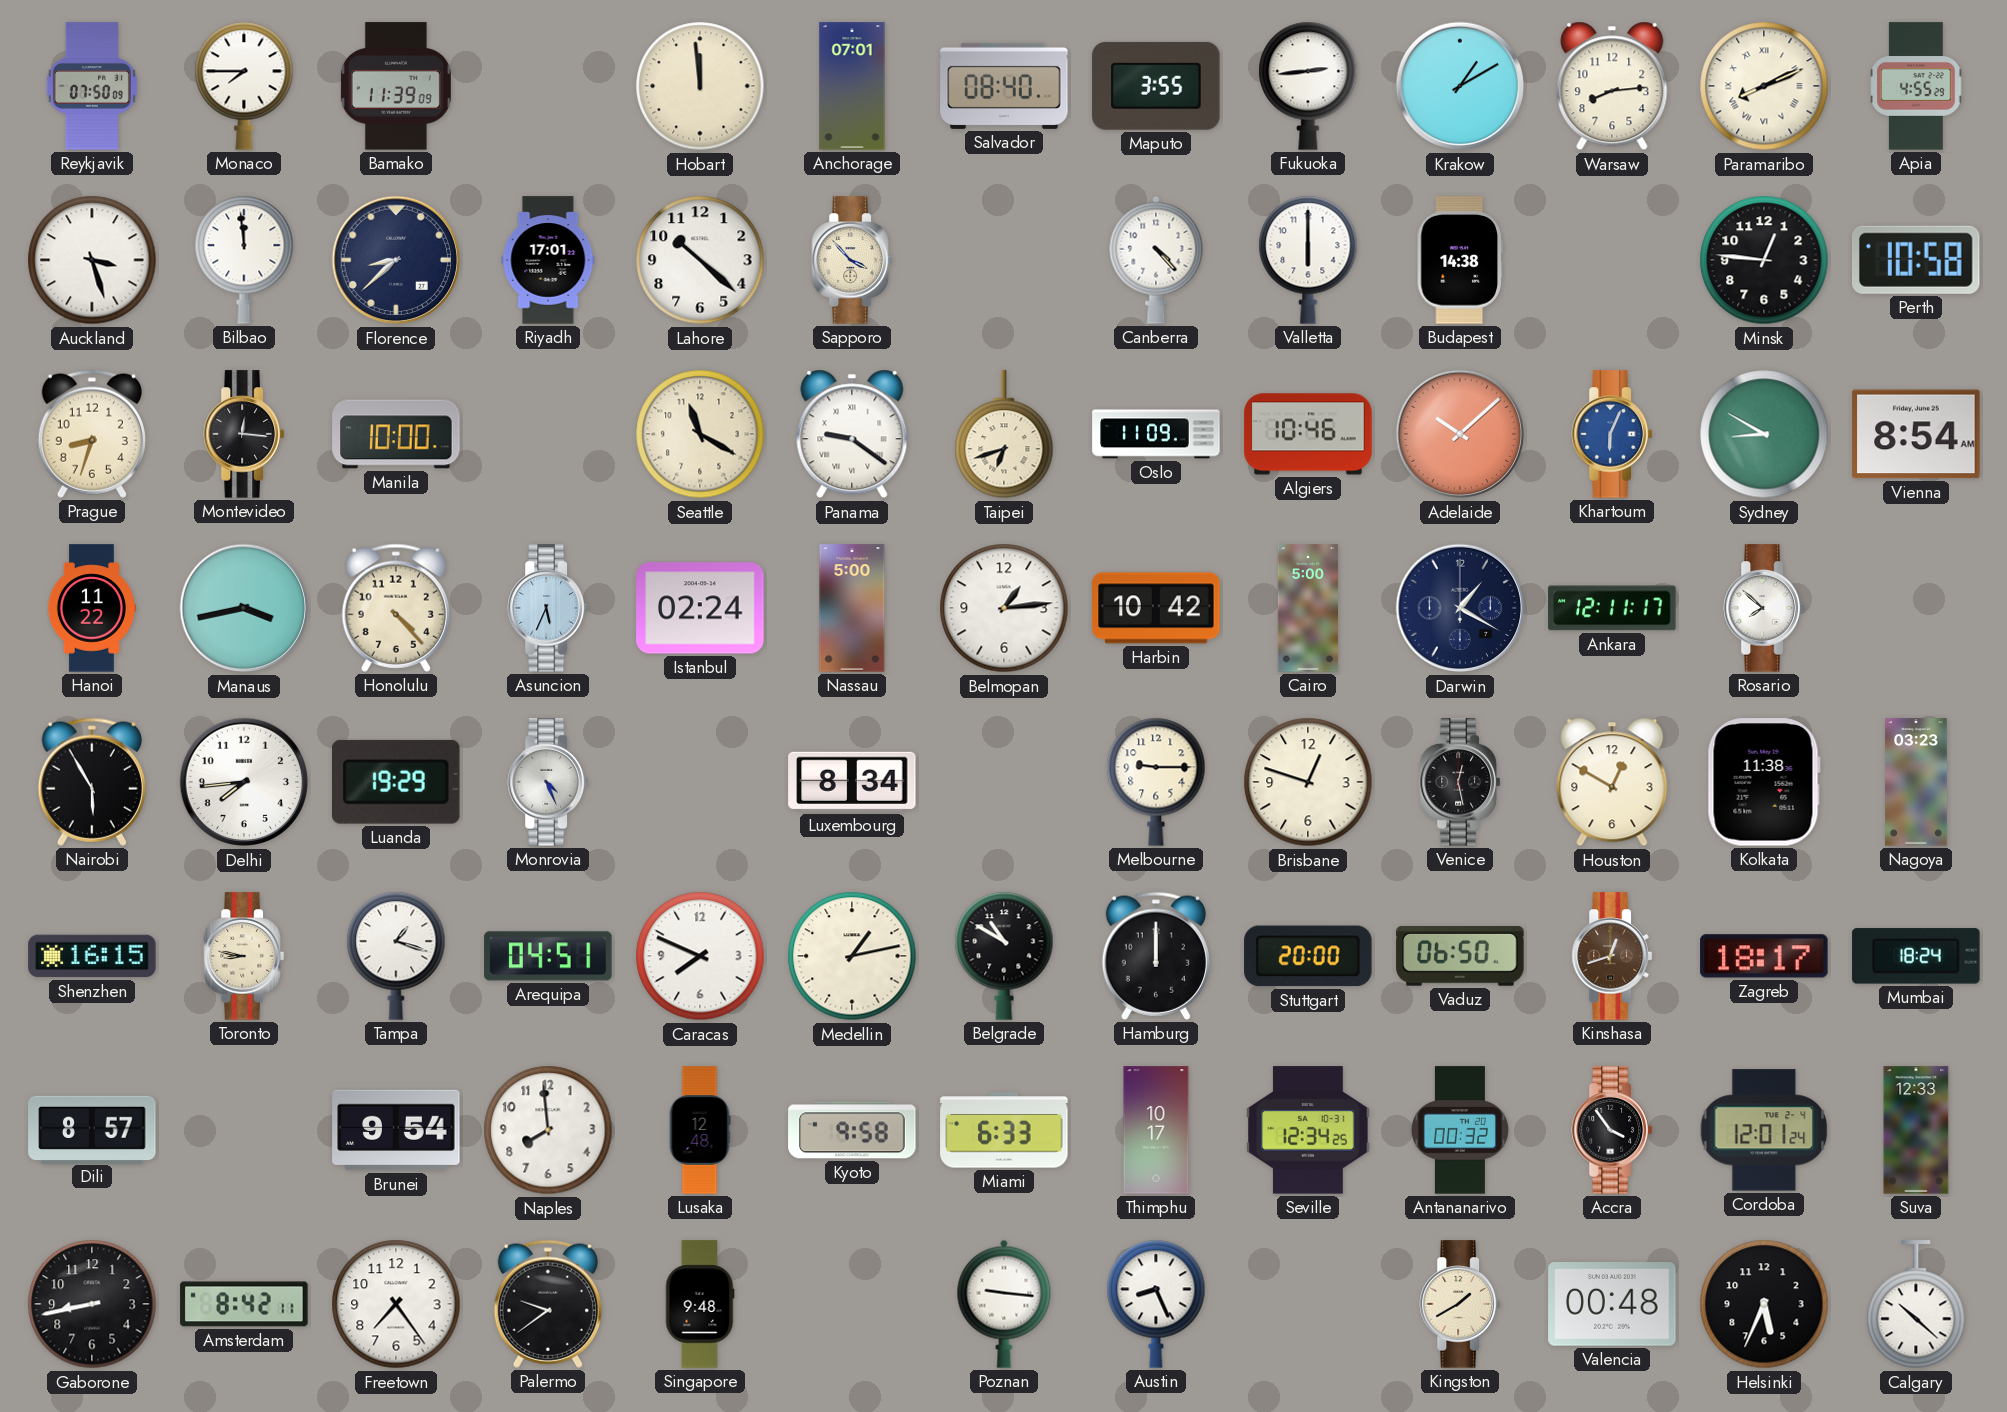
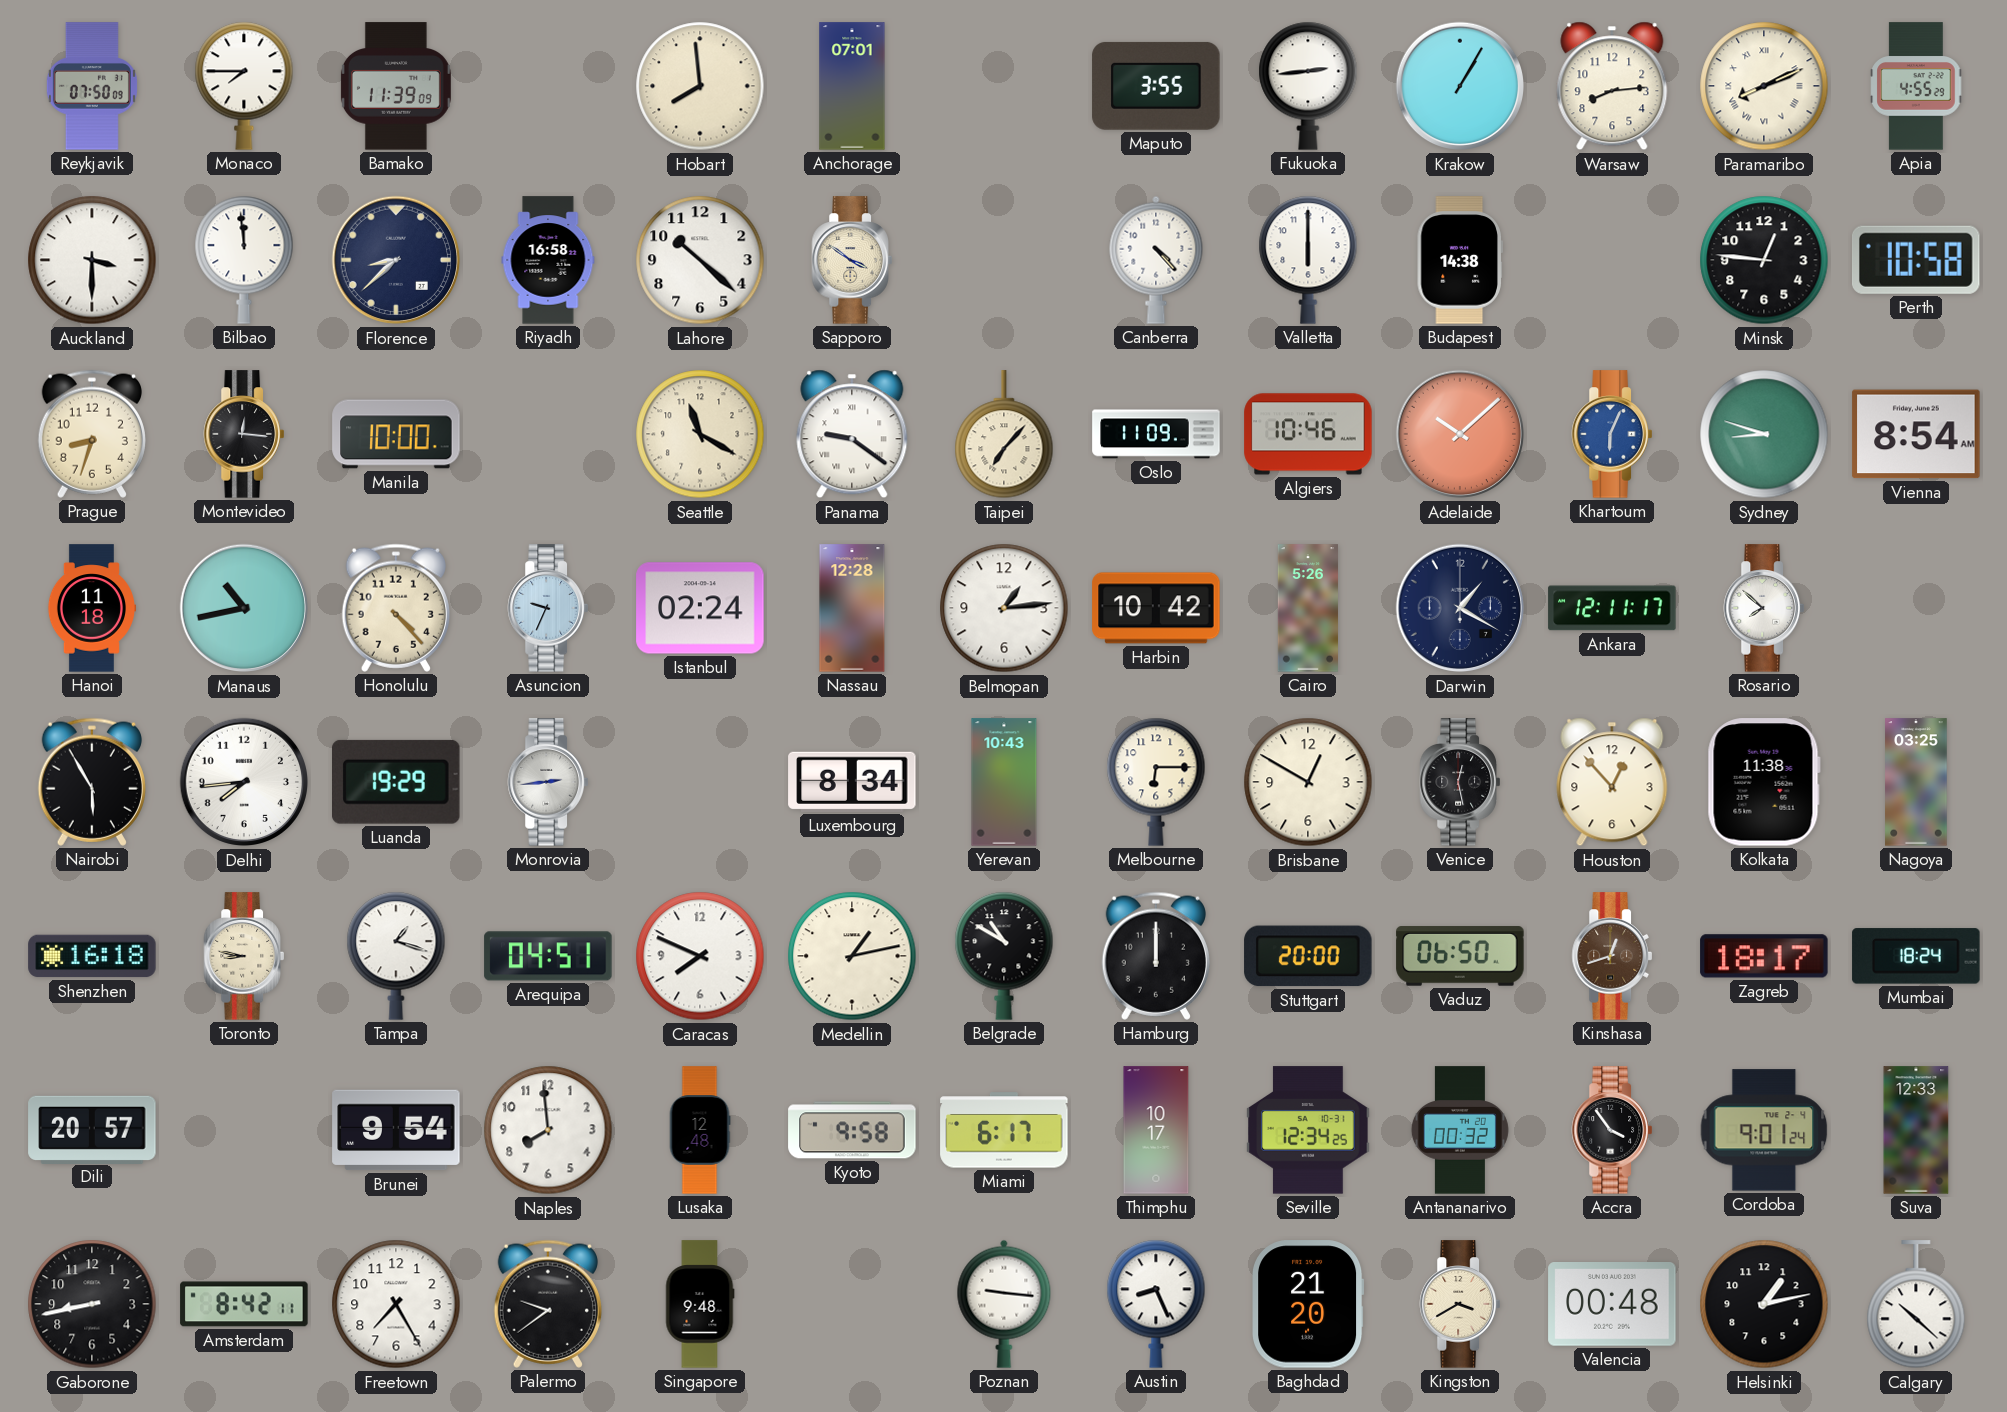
Hobart: 11:59 -> 7:59
Salvador: 08:40 -> none
Krakow: 1:10 -> 1:05
Auckland: 3:27 -> 3:30
Riyadh: 17:01 -> 16:58
Sapporo: 3:53 -> 3:51
Taipei: 6:42 -> 7:07
Sydney: 8:50 -> 8:48
Hanoi: 11:22 -> 11:18
Manaus: 3:43 -> 10:43
Asuncion: 5:34 -> 9:34
Nassau: 5:00 -> 12:28
Cairo: 5:00 -> 5:26
Monrovia: 4:26 -> 2:44
Yerevan: none -> 10:43
Melbourne: 9:15 -> 6:15
Brisbane: 12:48 -> 12:50
Houston: 12:50 -> 12:53
Nagoya: 03:23 -> 03:25
Shenzhen: 16:15 -> 16:18
Dili: 8:57 -> 20:57
Miami: 6:33 -> 6:17
Cordoba: 12:01 -> 9:01
Freetown: 7:24 -> 7:25
Baghdad: none -> 21:20
Kingston: 1:40 -> 3:40
Helsinki: 5:34 -> 1:13
